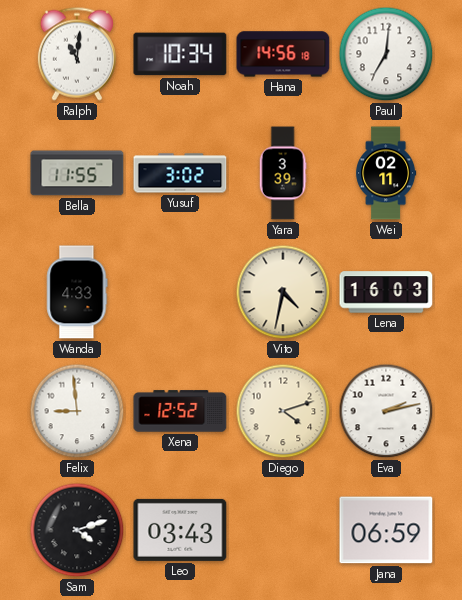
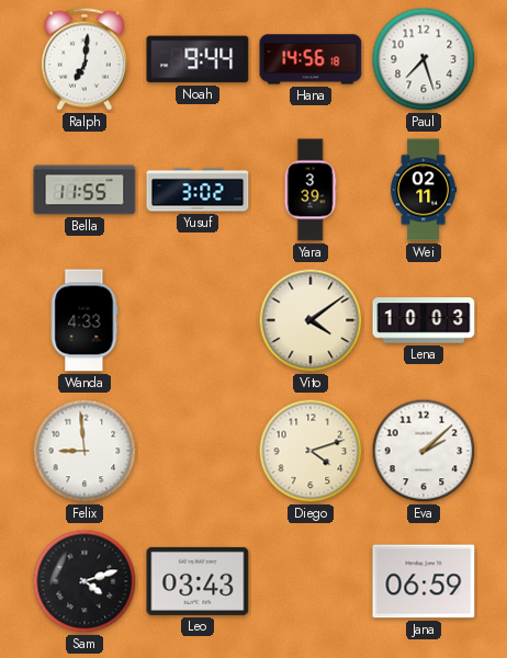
Ralph: 11:01 -> 7:01
Noah: 10:34 -> 9:44
Paul: 7:01 -> 7:27
Vito: 4:32 -> 4:09
Lena: 16:03 -> 10:03
Xena: 12:52 -> none
Eva: 2:13 -> 2:08
